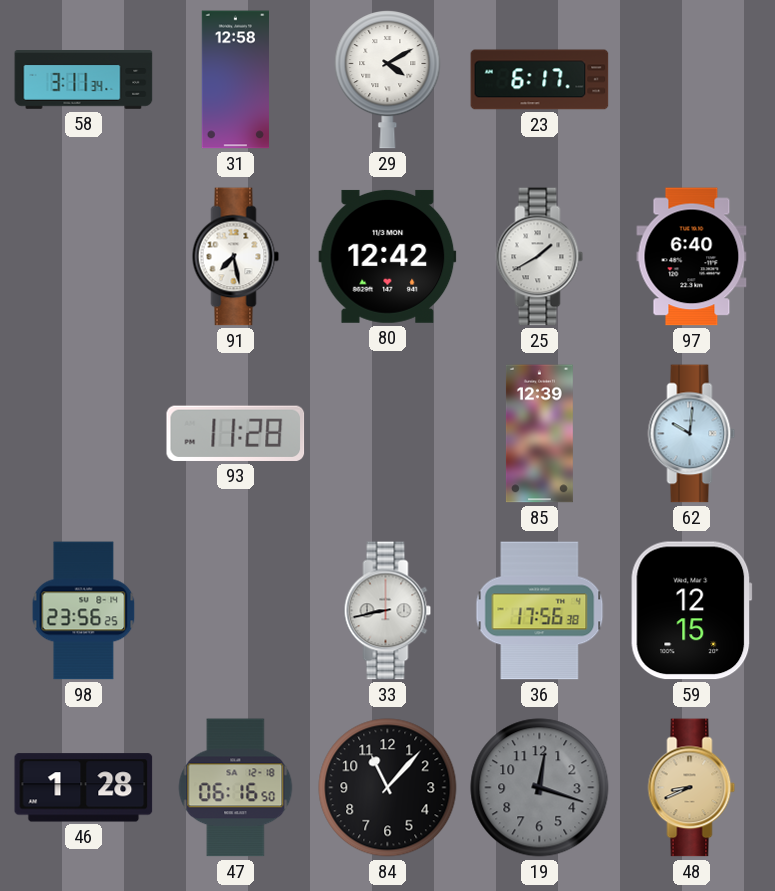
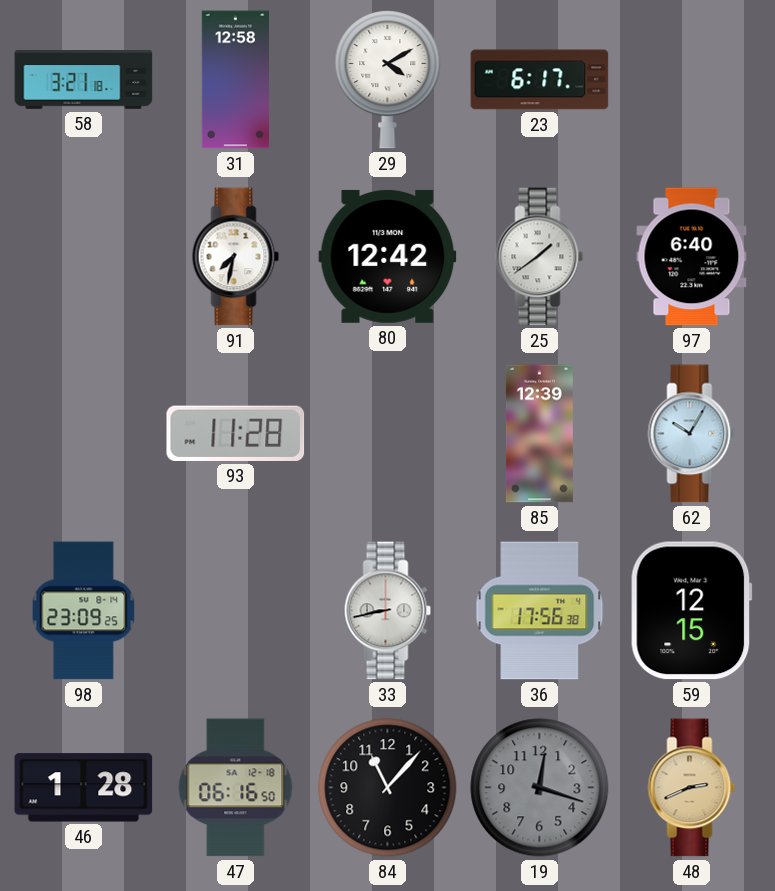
58: 3:11 -> 3:21
91: 7:28 -> 7:32
25: 1:40 -> 1:39
62: 10:01 -> 10:05
98: 23:56 -> 23:09
48: 8:41 -> 2:41
